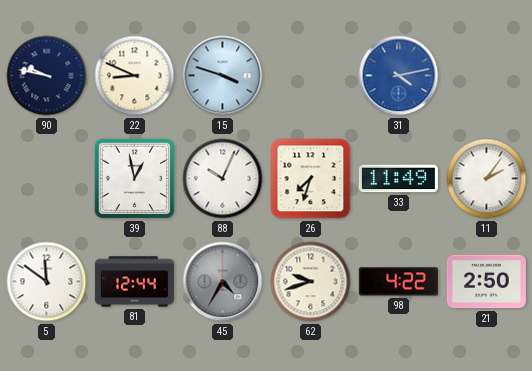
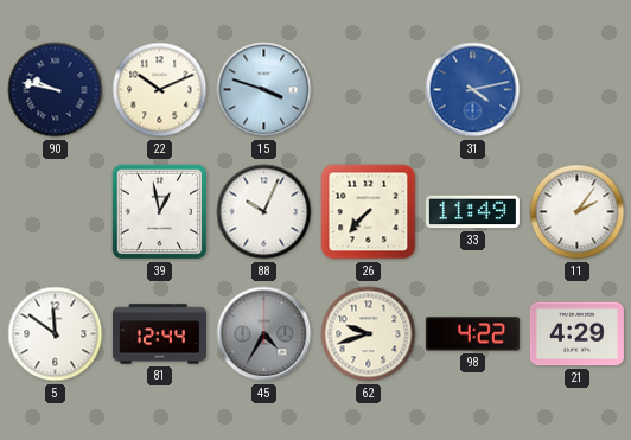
22: 8:49 -> 10:11
26: 7:33 -> 7:37
21: 2:50 -> 4:29
